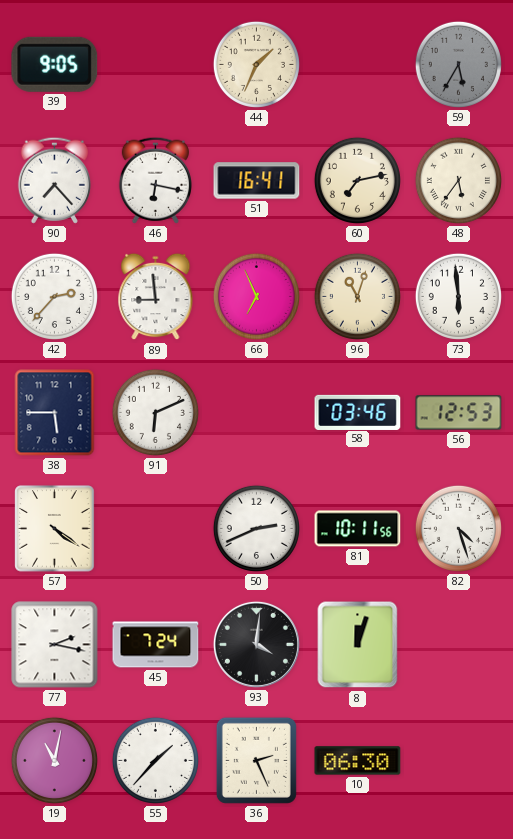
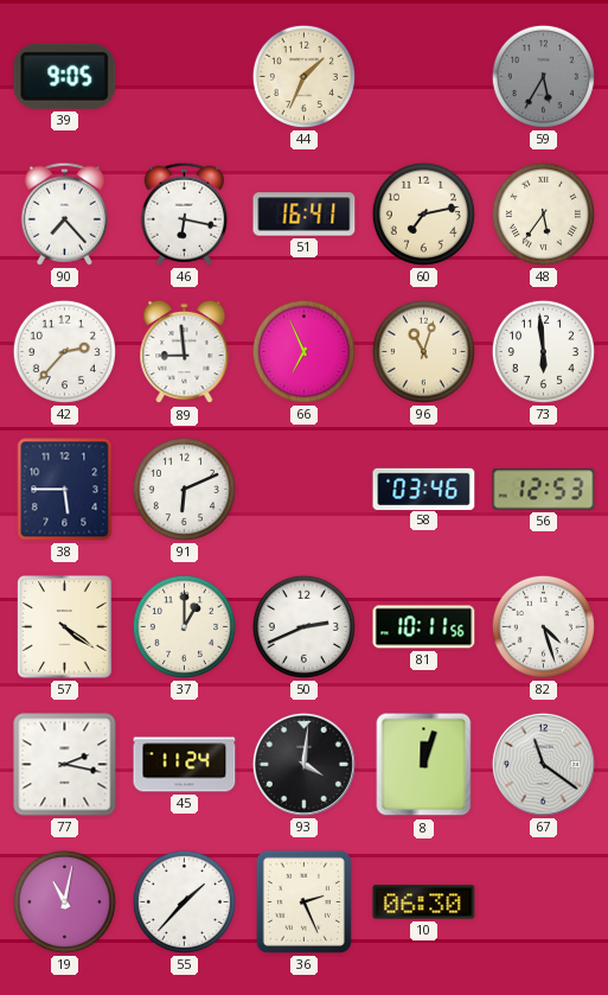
37: none -> 1:00
45: 7:24 -> 11:24
67: none -> 11:21
